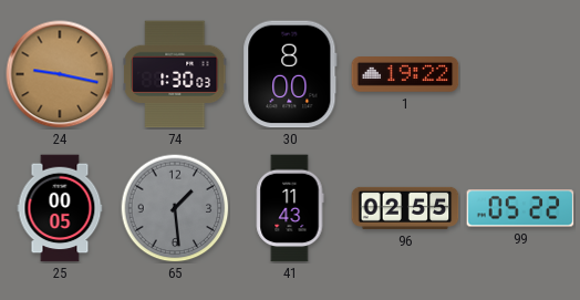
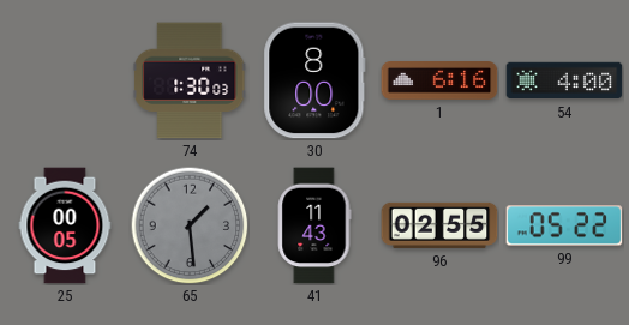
24: 9:17 -> none
1: 19:22 -> 6:16
54: none -> 4:00
